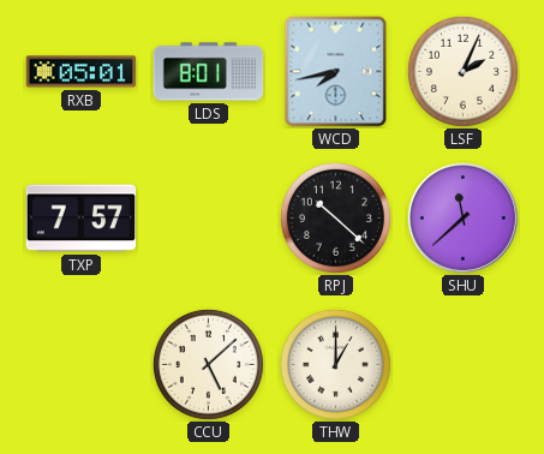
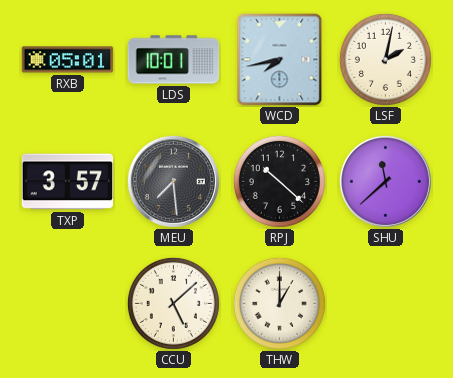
LDS: 8:01 -> 10:01
LSF: 2:04 -> 2:02
TXP: 7:57 -> 3:57
MEU: none -> 7:29
